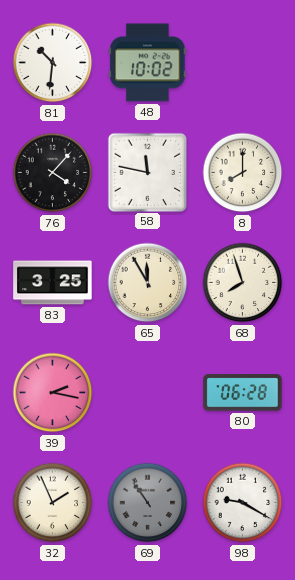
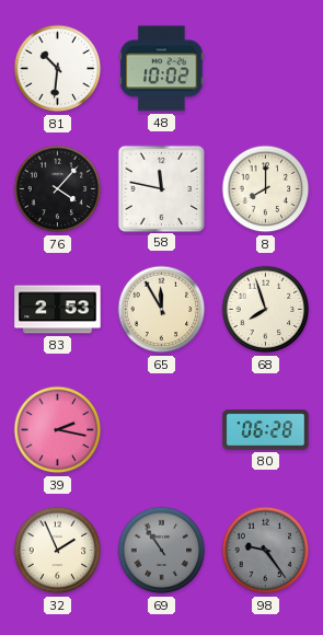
83: 3:25 -> 2:53
98: 9:20 -> 9:24
98 dial: white -> grey
